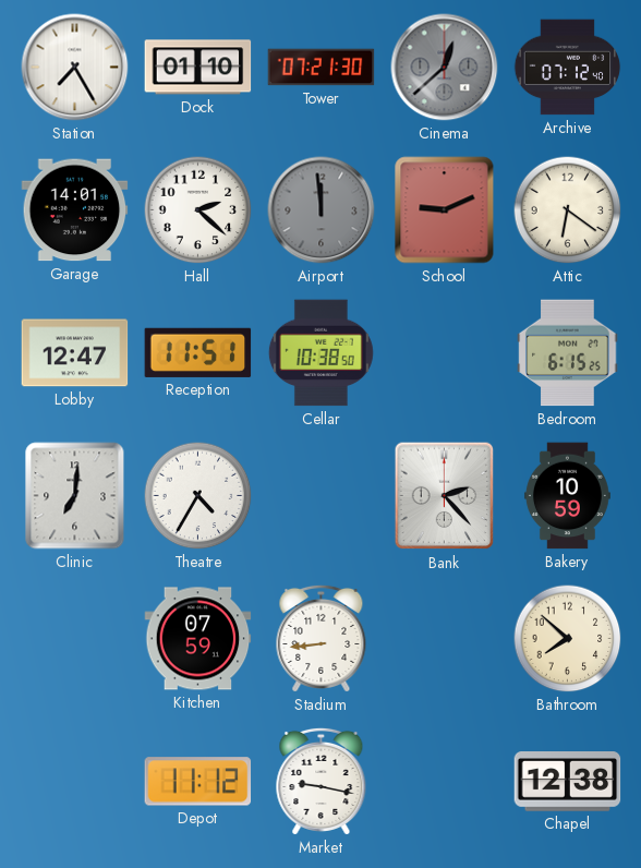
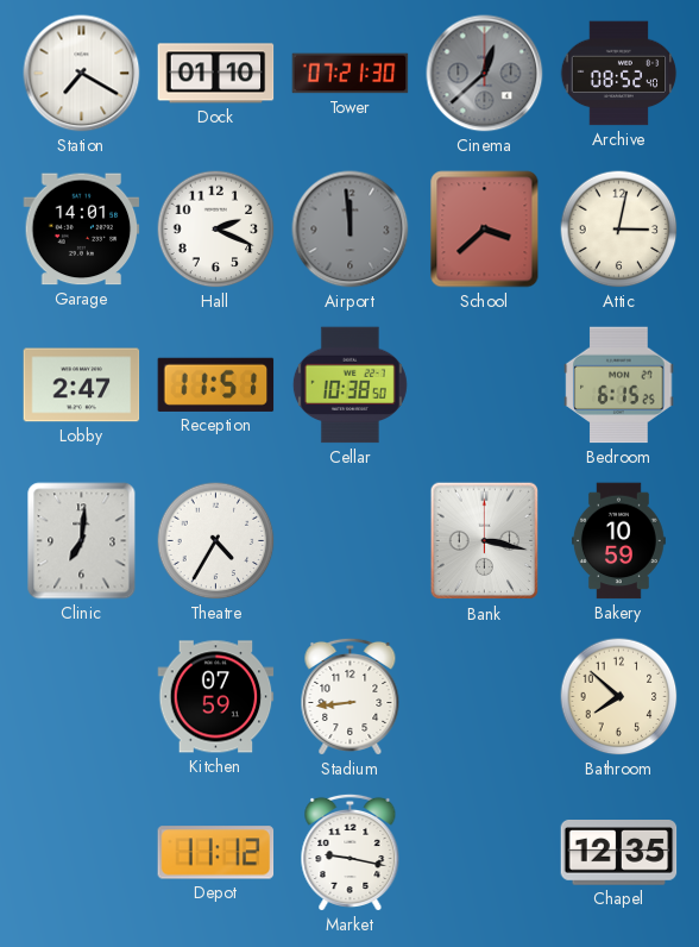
Station: 7:25 -> 7:20
Archive: 07:12 -> 08:52
Hall: 2:22 -> 2:19
School: 9:11 -> 3:38
Attic: 6:21 -> 3:02
Lobby: 12:47 -> 2:47
Bank: 2:23 -> 3:17
Chapel: 12:38 -> 12:35
